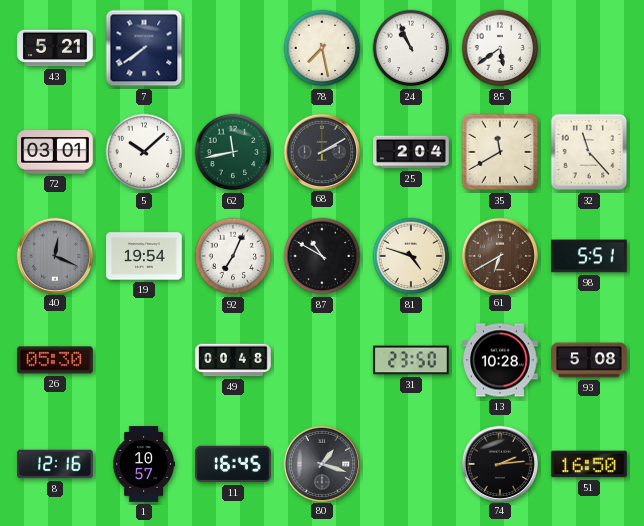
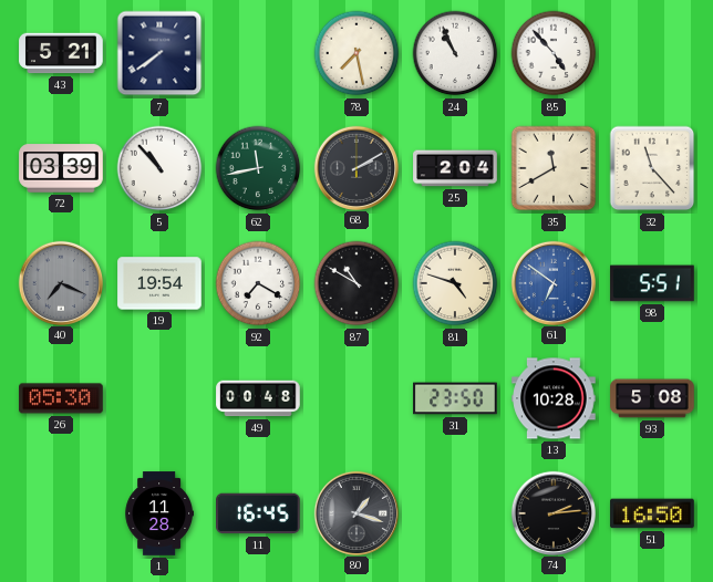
85: 5:39 -> 4:53
72: 03:01 -> 03:39
5: 10:08 -> 10:53
40: 12:19 -> 7:19
92: 7:04 -> 7:20
61: 6:40 -> 6:51
61 dial: brown -> blue
8: 12:16 -> none
1: 10:57 -> 11:28
